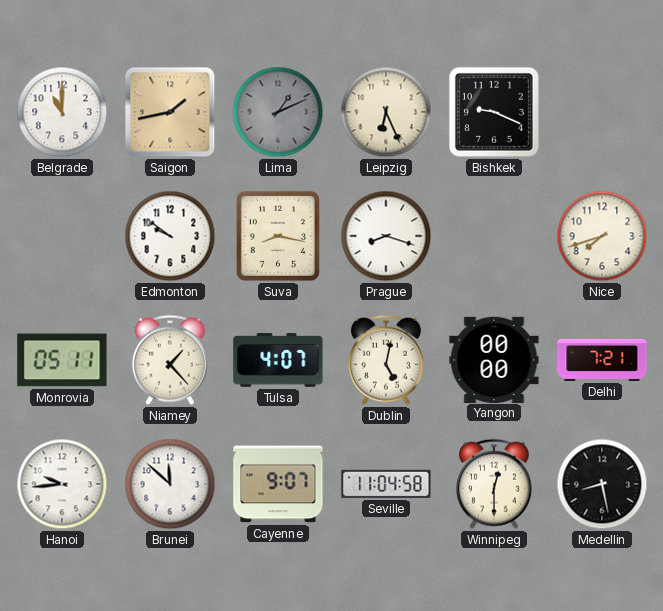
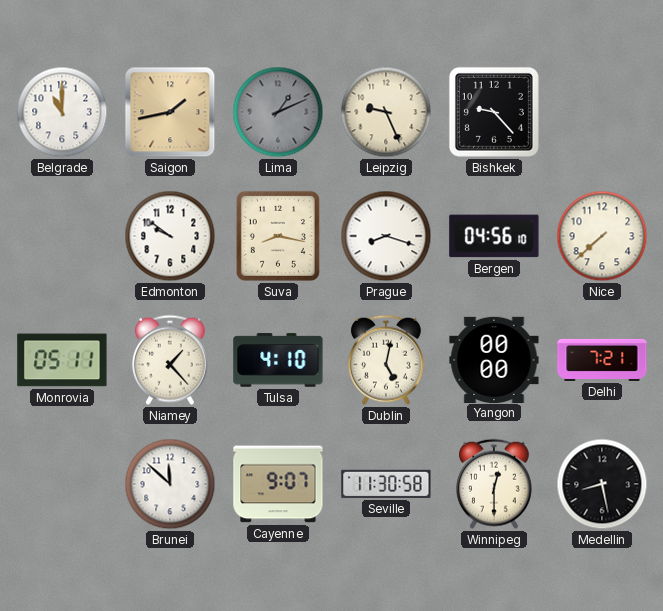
Leipzig: 6:26 -> 9:26
Bishkek: 9:19 -> 9:23
Bergen: none -> 04:56
Nice: 7:42 -> 7:38
Tulsa: 4:07 -> 4:10
Hanoi: 9:44 -> none
Seville: 11:04 -> 11:30
